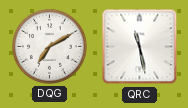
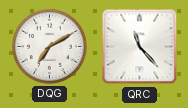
QRC: 11:28 -> 11:23
